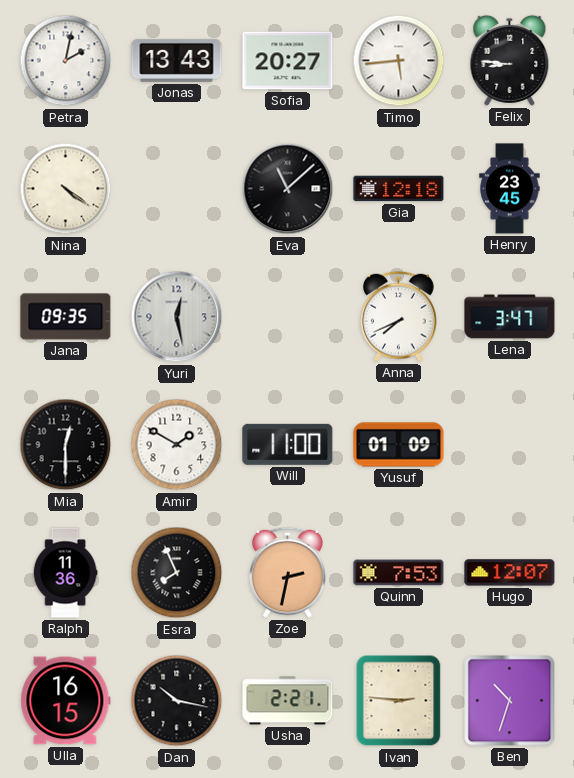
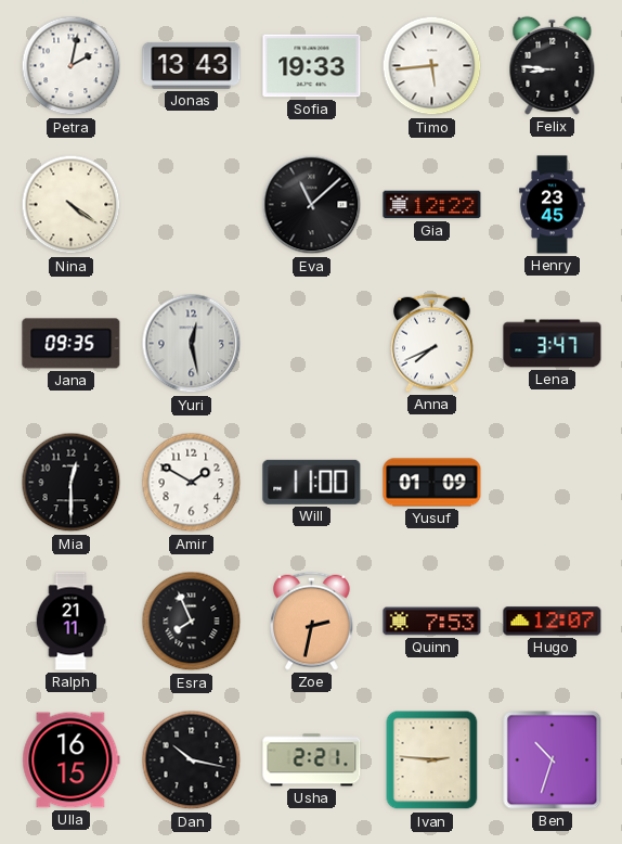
Sofia: 20:27 -> 19:33
Gia: 12:18 -> 12:22
Ralph: 11:36 -> 21:11
